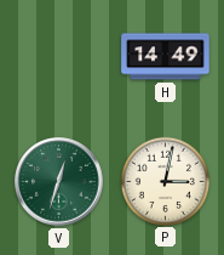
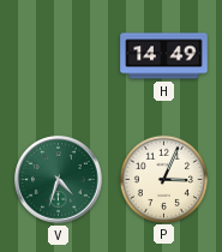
V: 12:33 -> 4:33
P: 3:02 -> 3:04
